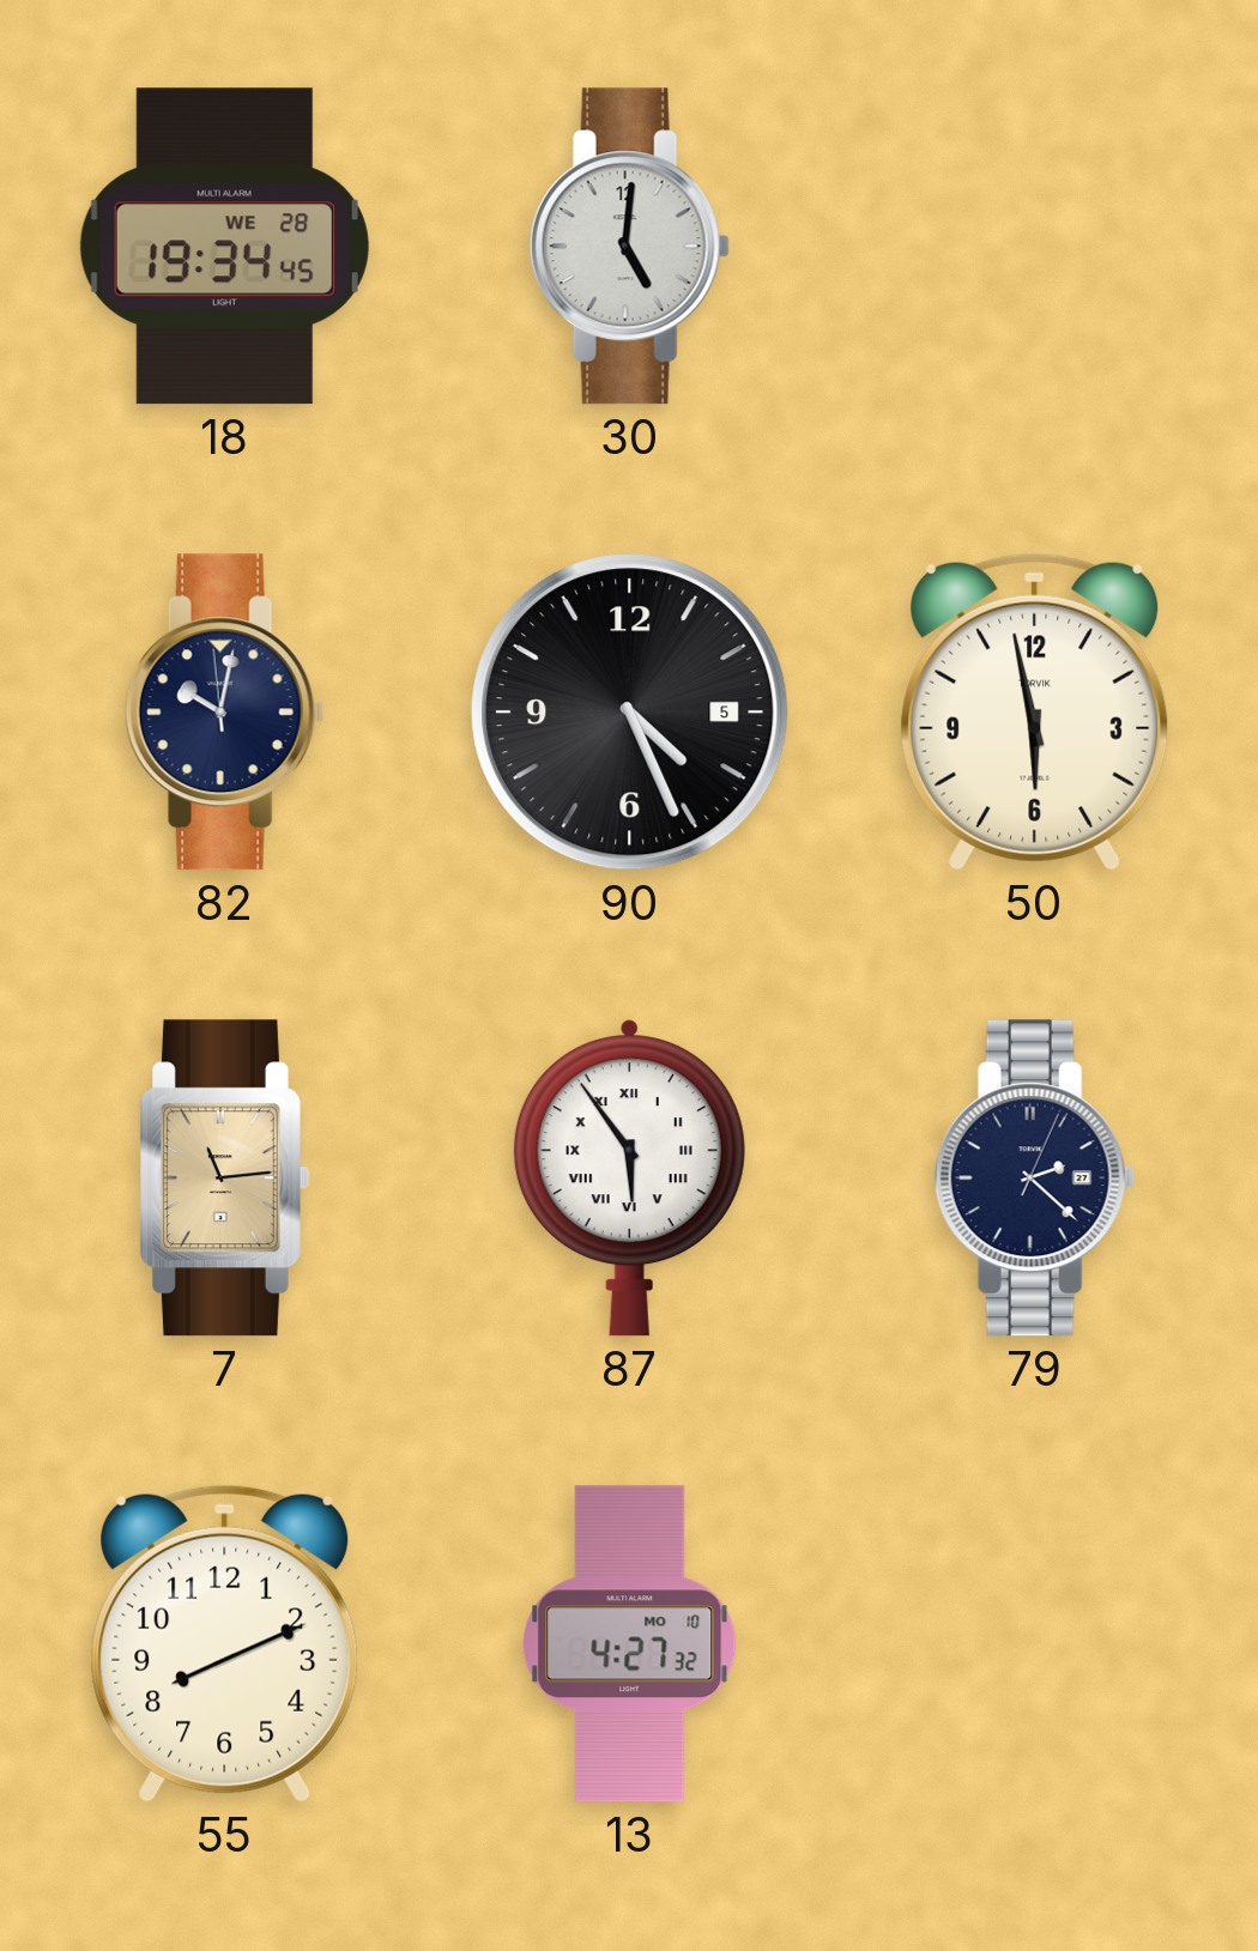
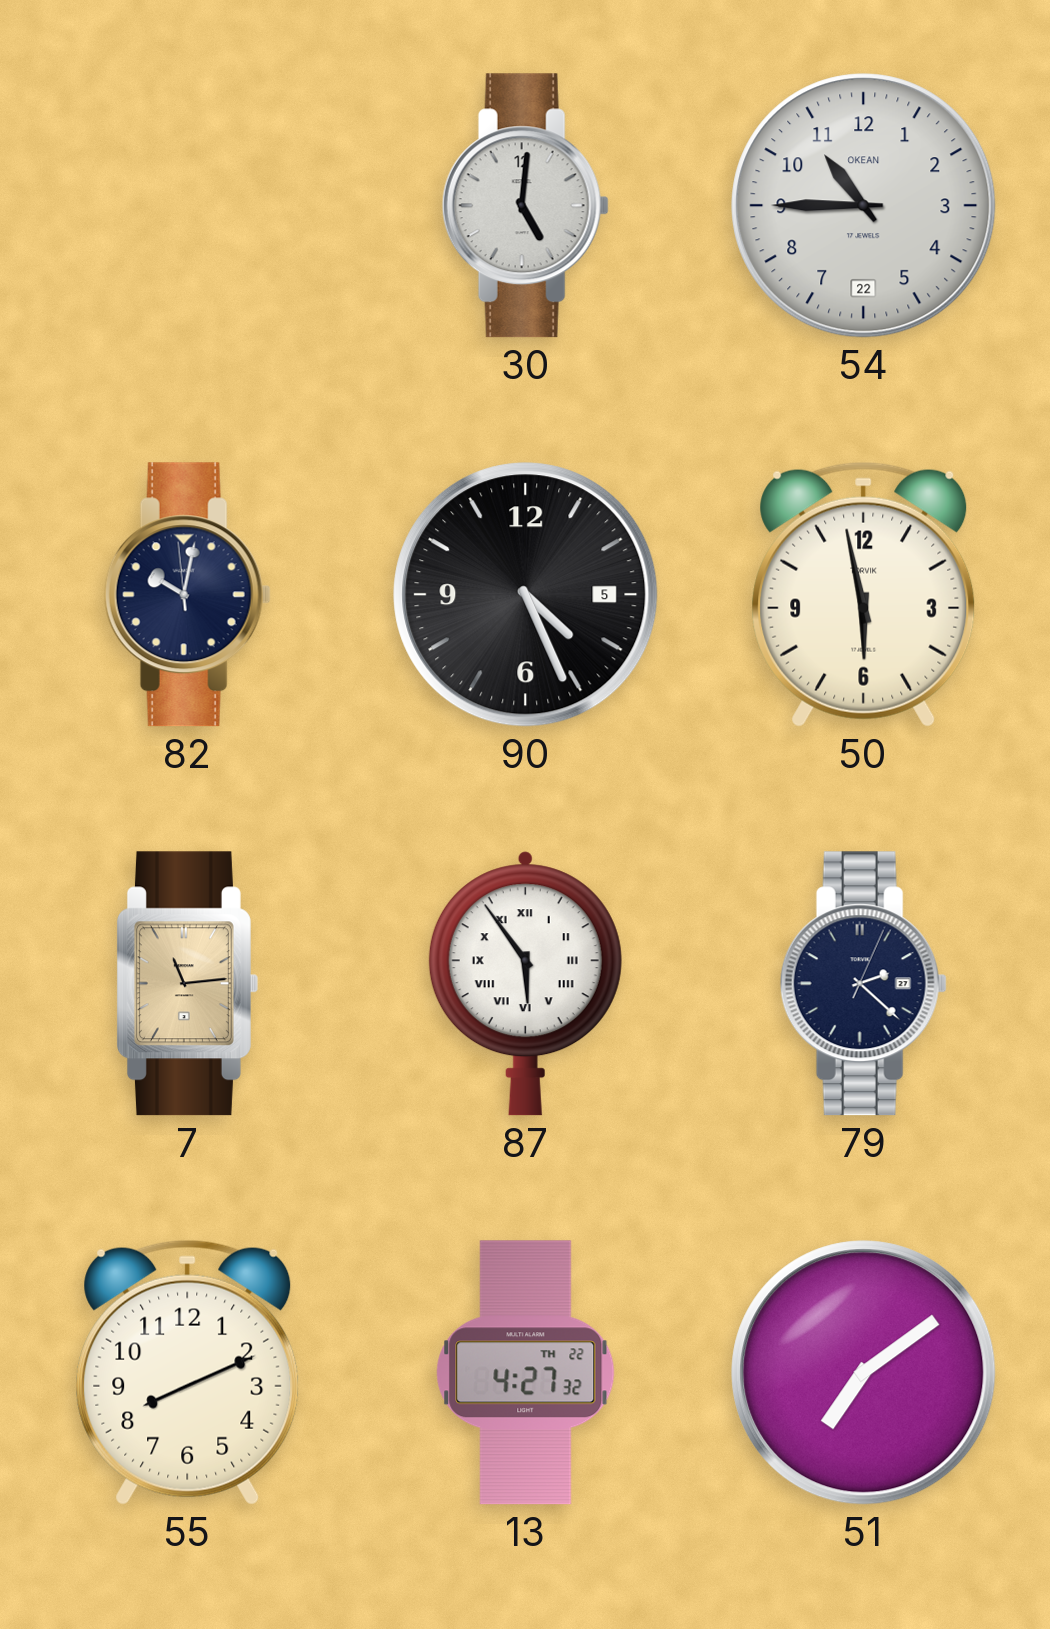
18: 19:34 -> none
54: none -> 10:45
13 date: MO 10 -> TH 22
51: none -> 7:09
